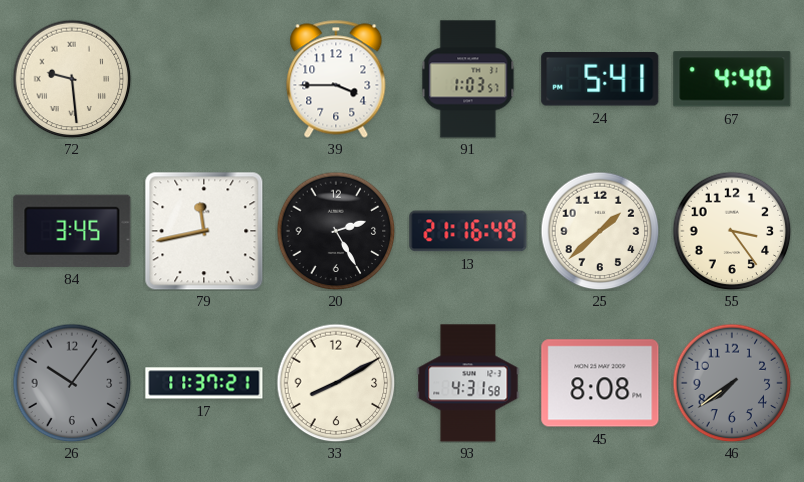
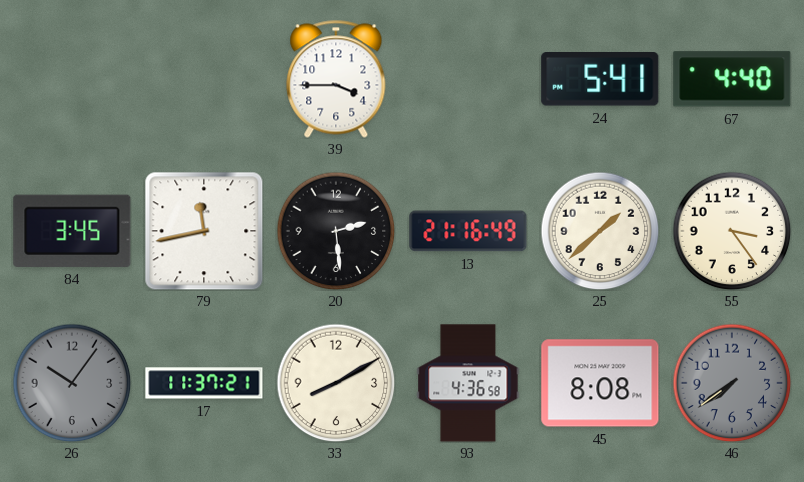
72: 9:29 -> none
91: 1:03 -> none
20: 2:25 -> 2:29
93: 4:31 -> 4:36
